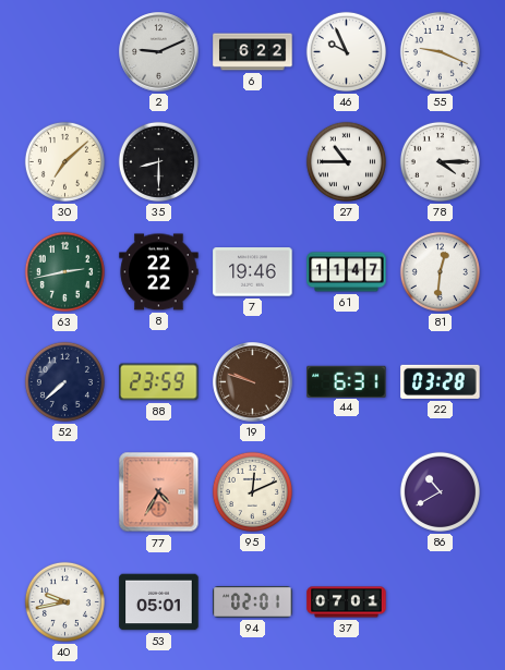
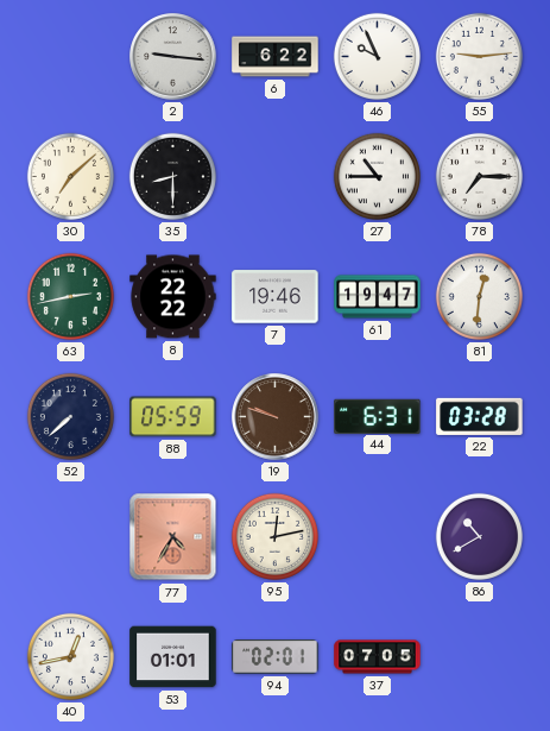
2: 9:11 -> 9:16
55: 9:19 -> 9:14
78: 4:15 -> 7:15
61: 11:47 -> 19:47
88: 23:59 -> 05:59
95: 12:11 -> 12:13
40: 9:43 -> 12:43
53: 05:01 -> 01:01
37: 07:01 -> 07:05
